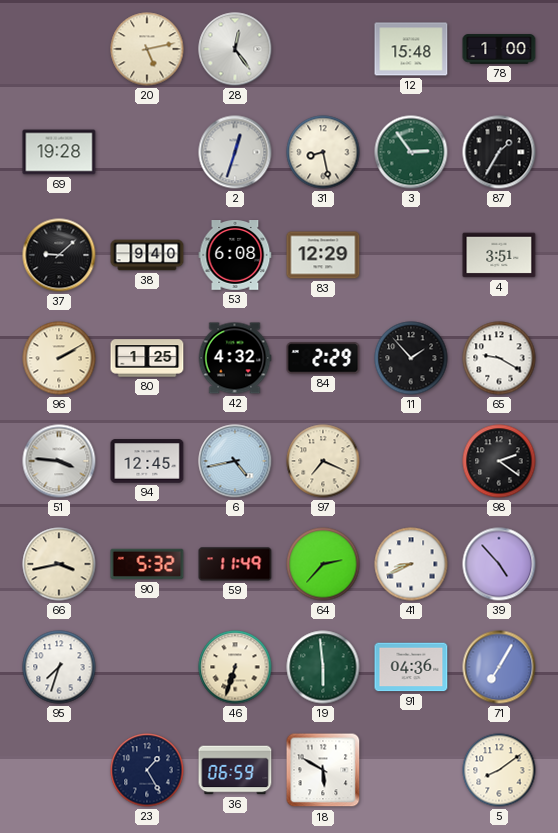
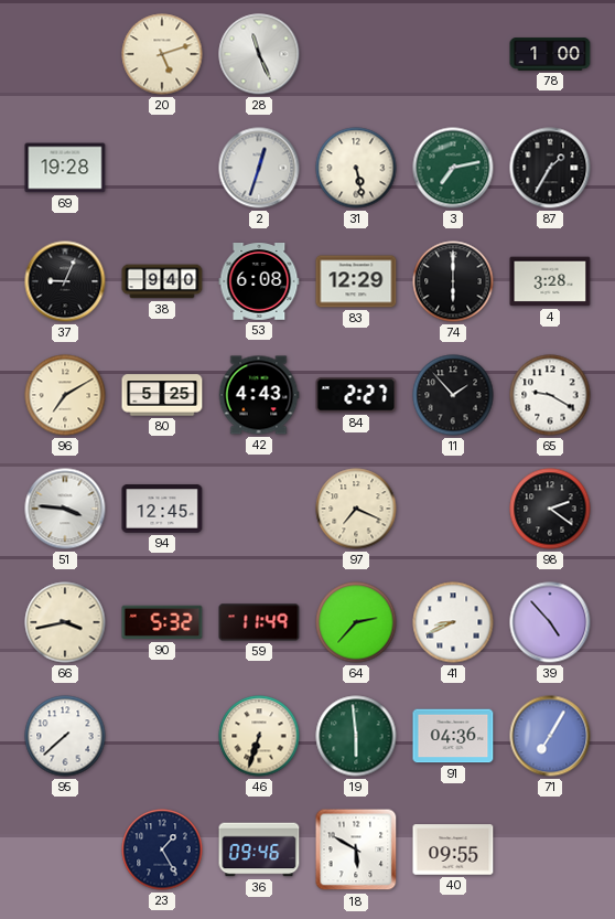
20: 5:13 -> 5:12
28: 12:24 -> 11:26
12: 15:48 -> none
31: 8:28 -> 5:28
3: 2:54 -> 7:13
37: 9:08 -> 9:04
74: none -> 6:00
4: 3:51 -> 3:28
96: 2:10 -> 7:10
80: 1:25 -> 5:25
42: 4:32 -> 4:43
84: 2:29 -> 2:27
6: 4:43 -> none
95: 7:33 -> 7:38
36: 06:59 -> 09:46
40: none -> 09:55
5: 8:09 -> none
